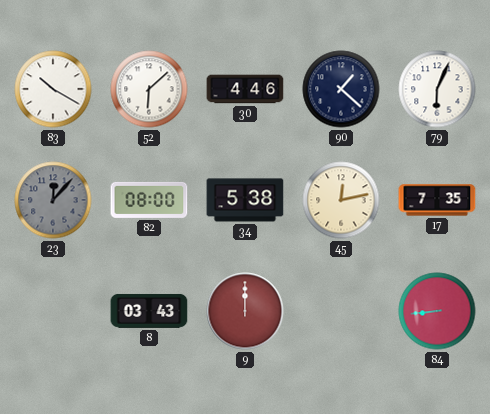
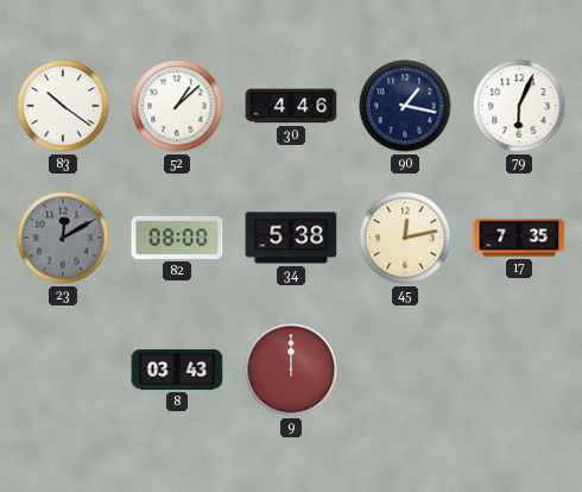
83: 10:20 -> 10:21
52: 6:08 -> 1:08
90: 1:22 -> 1:17
23: 12:07 -> 12:10
84: 8:44 -> none
